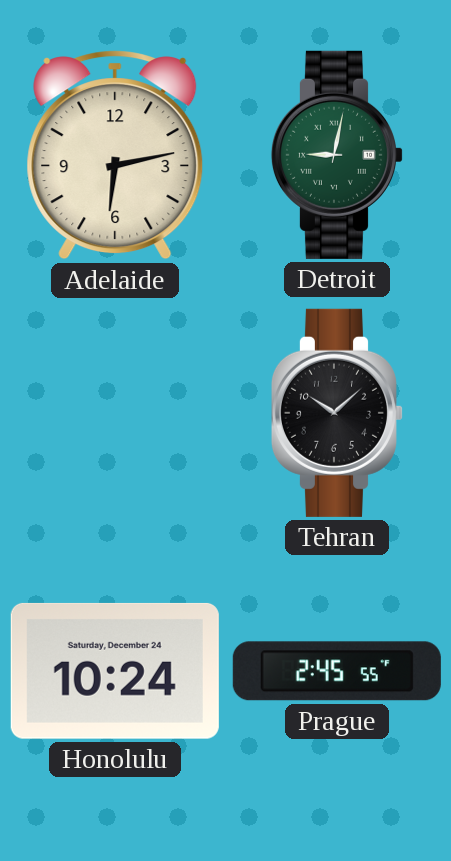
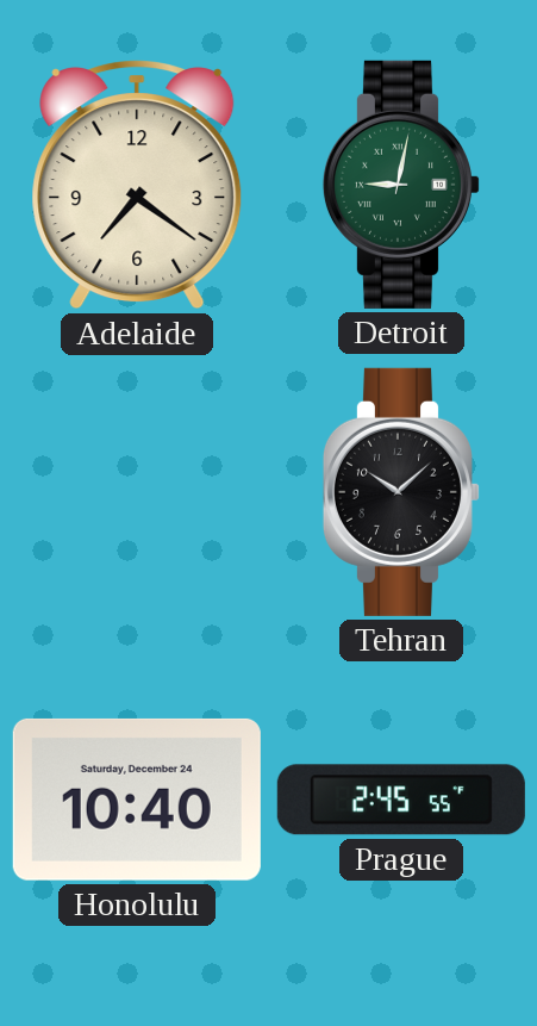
Adelaide: 6:13 -> 7:21
Honolulu: 10:24 -> 10:40
